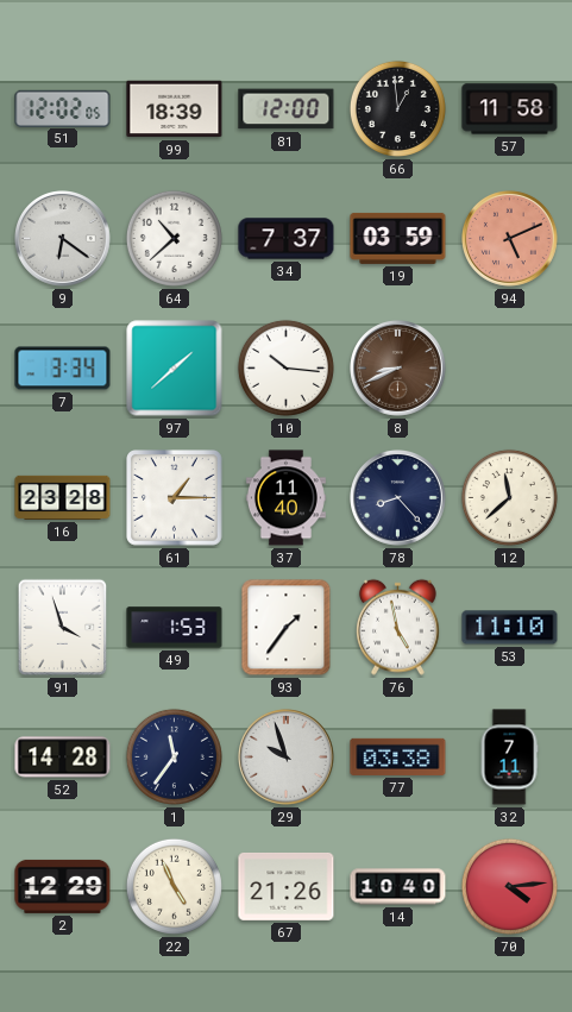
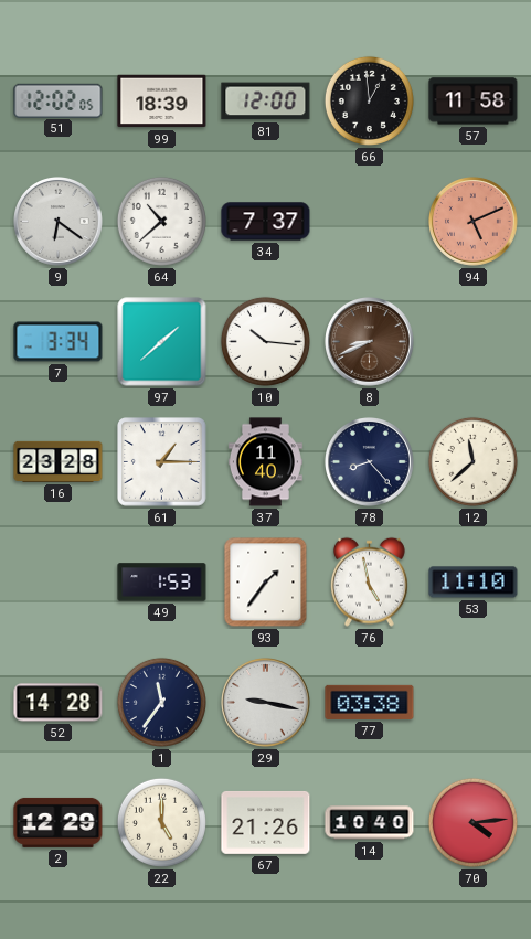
19: 03:59 -> none
91: 3:57 -> none
29: 9:57 -> 9:17
32: 7:11 -> none
22: 4:56 -> 5:00
